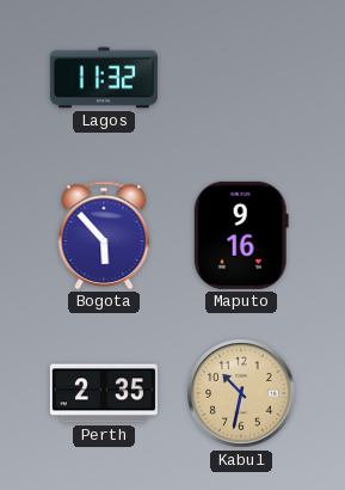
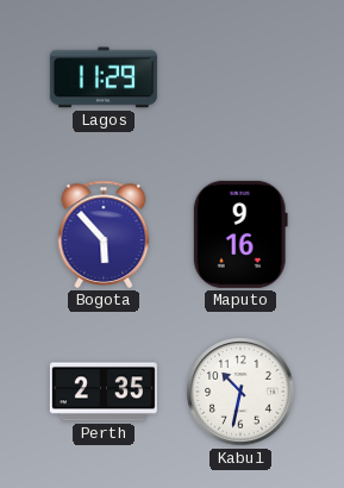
Lagos: 11:32 -> 11:29
Kabul dial: champagne -> white
